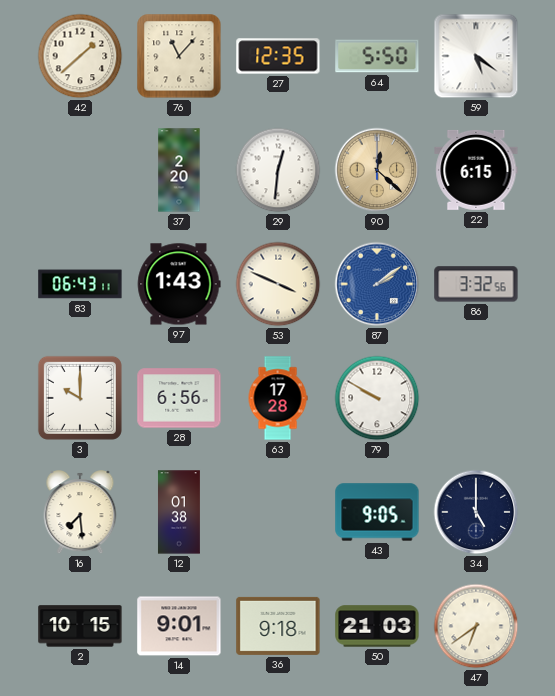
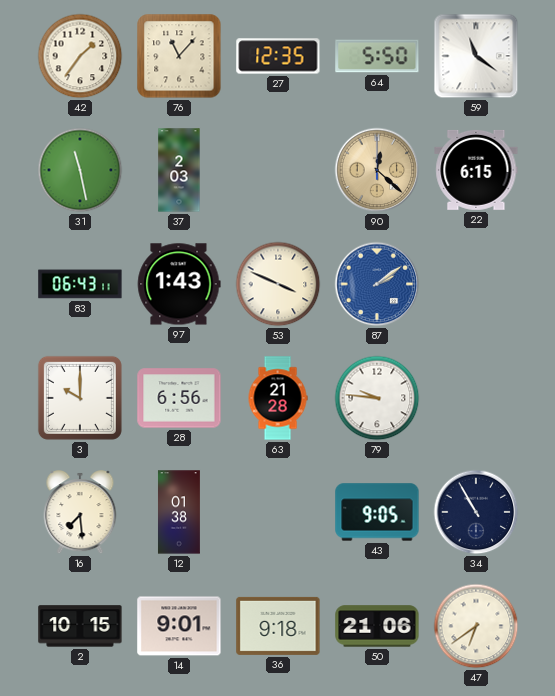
42: 1:38 -> 1:36
59: 5:21 -> 11:21
31: none -> 11:28
37: 2:20 -> 2:03
29: 12:31 -> none
86: 3:32 -> none
63: 17:28 -> 21:28
79: 9:50 -> 9:46
34: 5:00 -> 10:55
50: 21:03 -> 21:06
